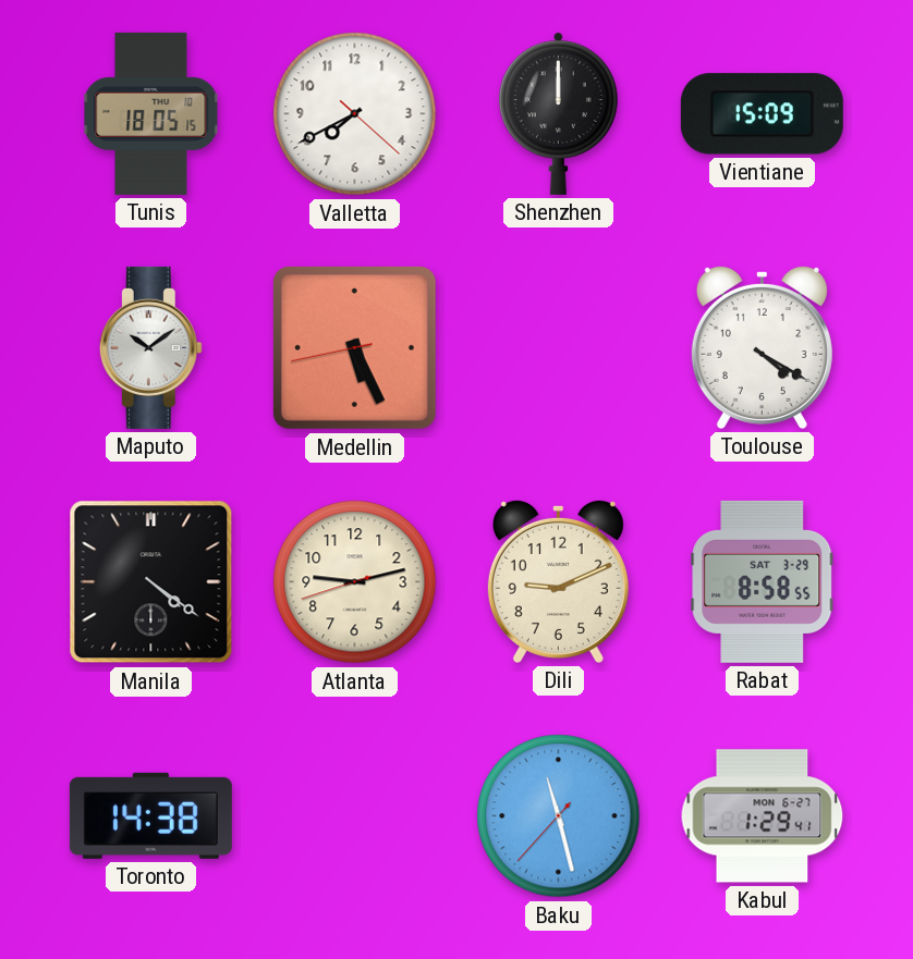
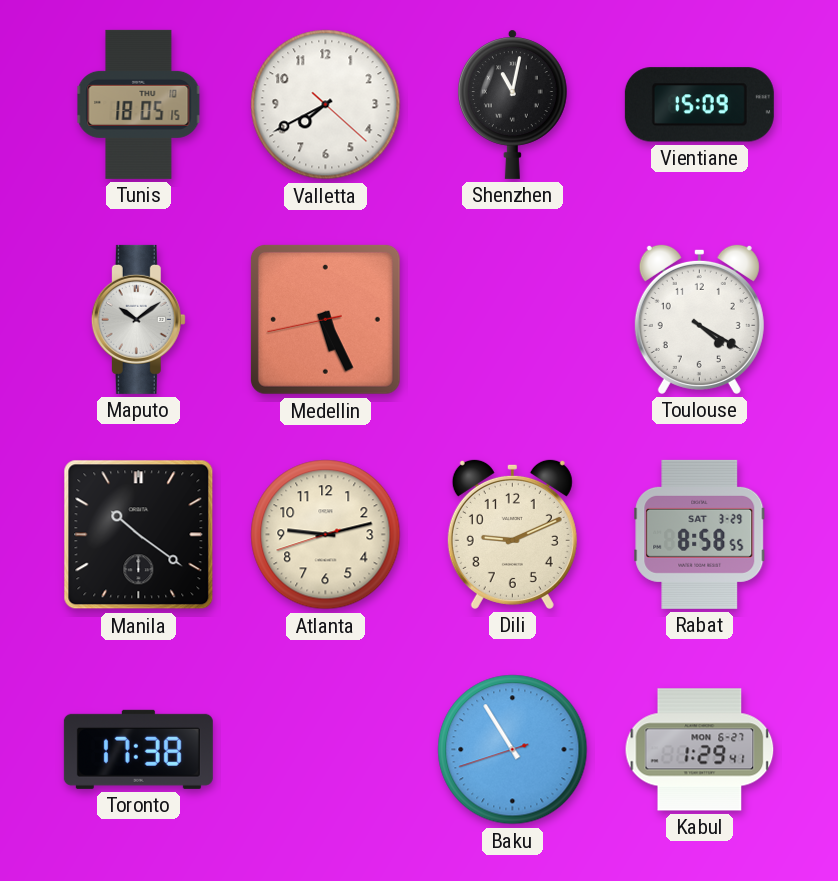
Shenzhen: 12:00 -> 11:02
Manila: 4:21 -> 10:21
Toronto: 14:38 -> 17:38
Baku: 11:27 -> 10:54
